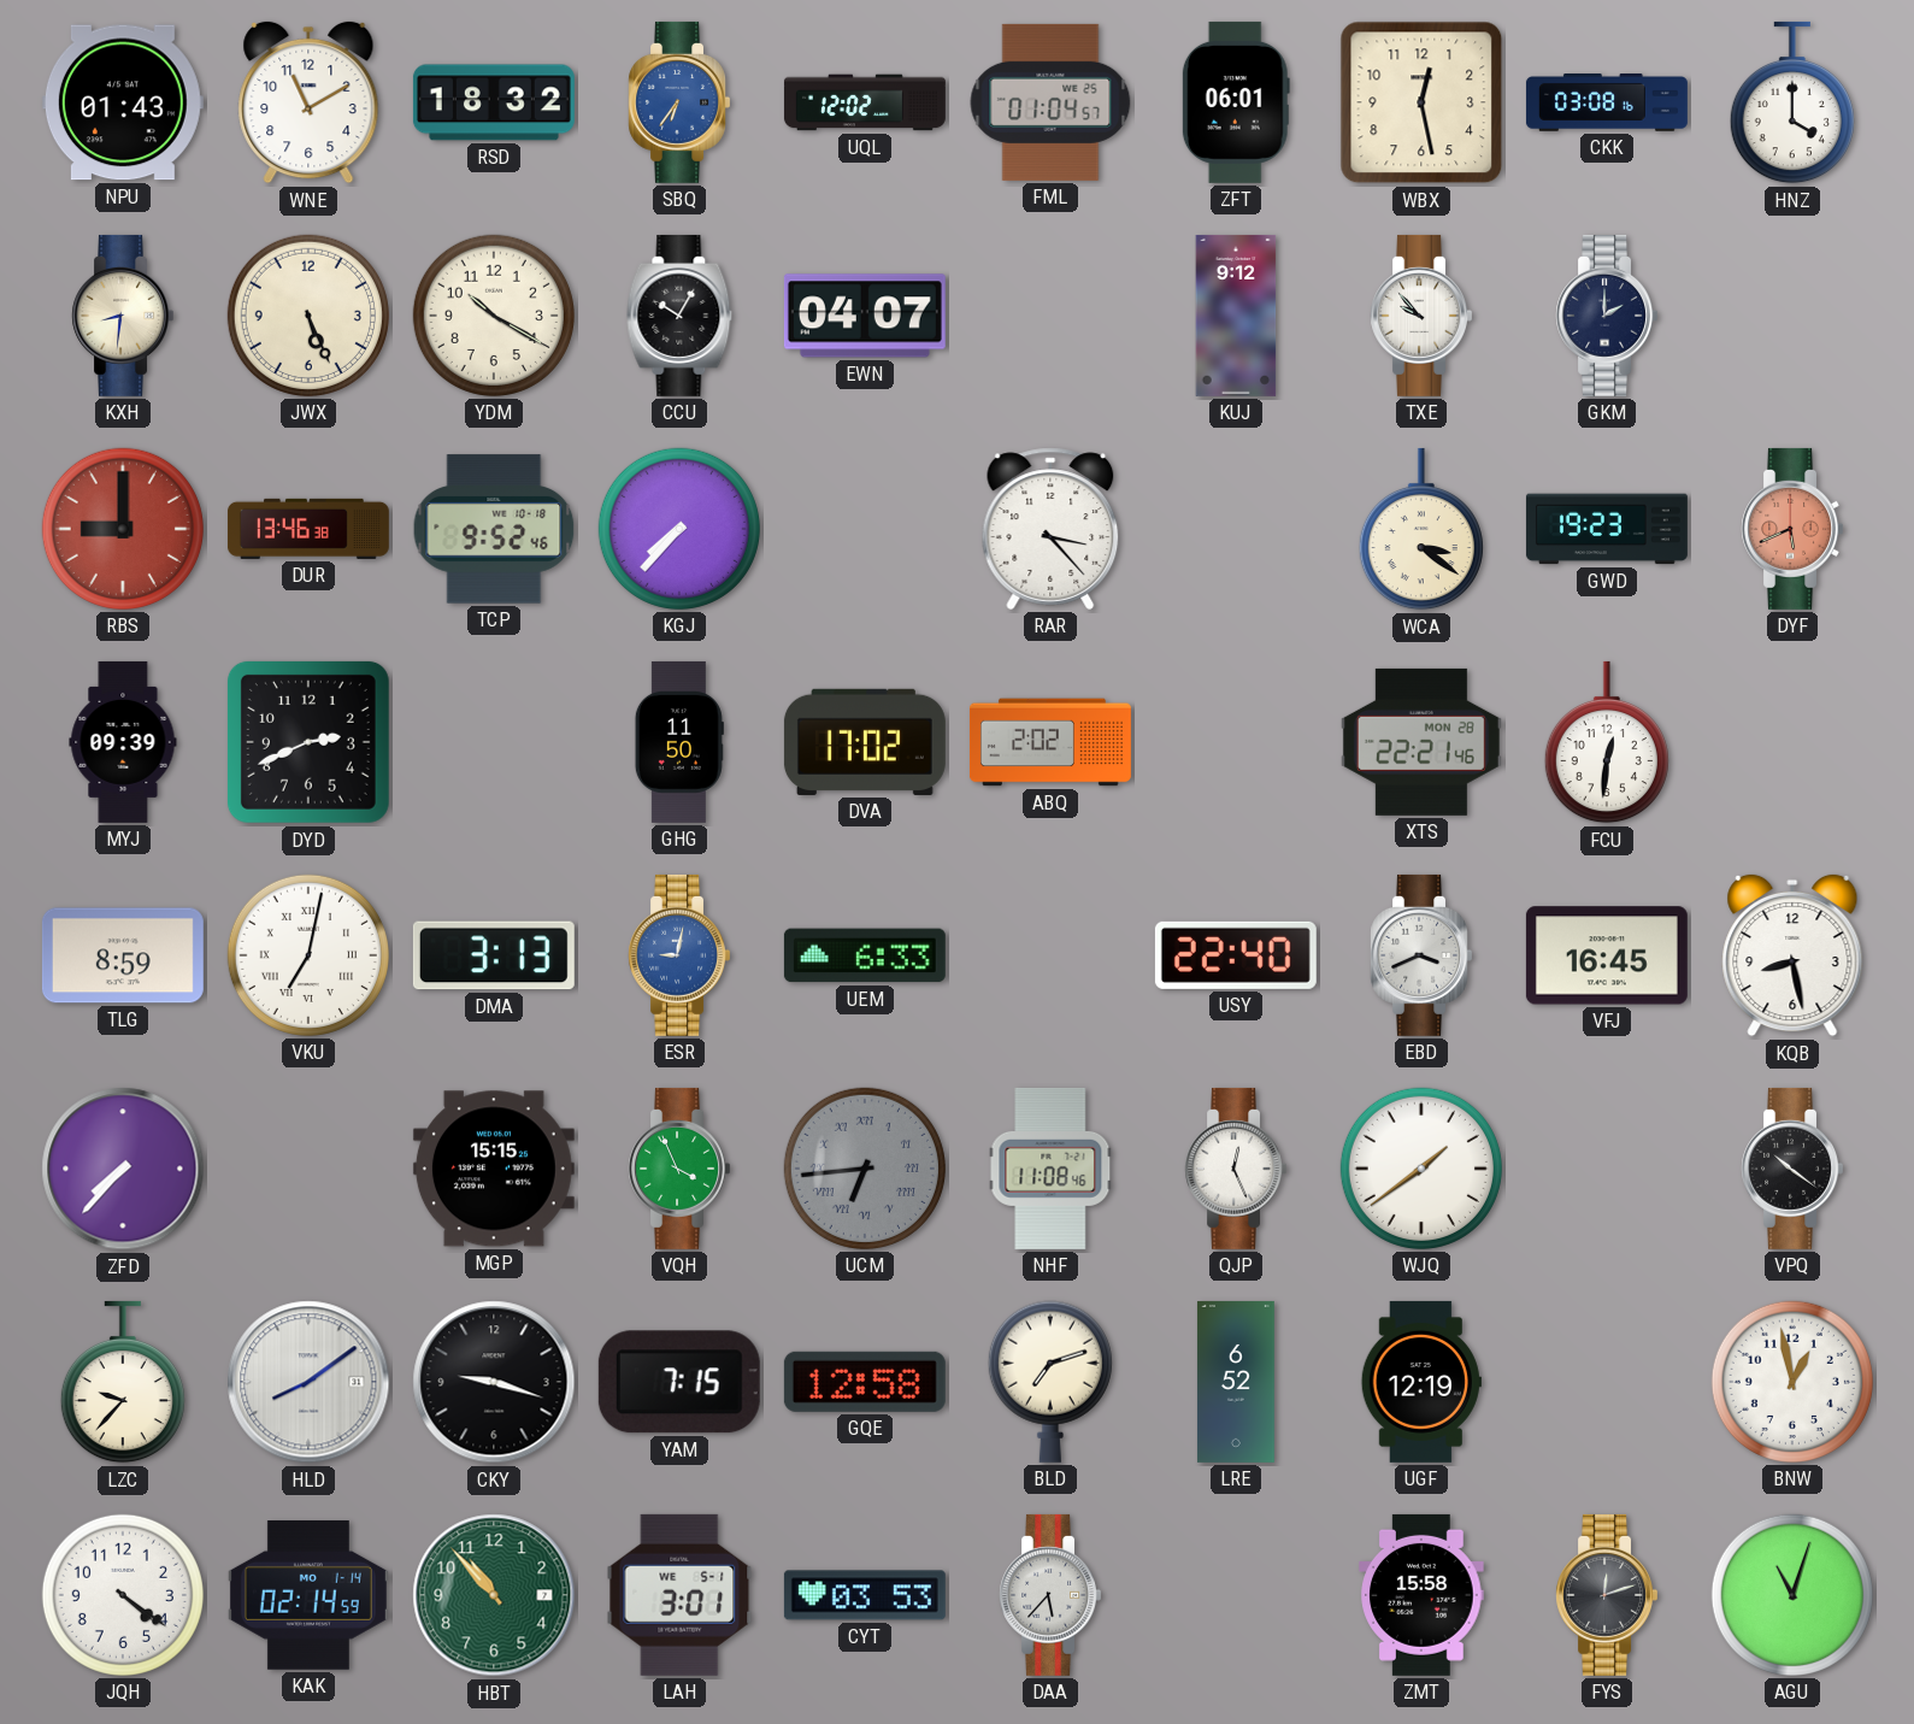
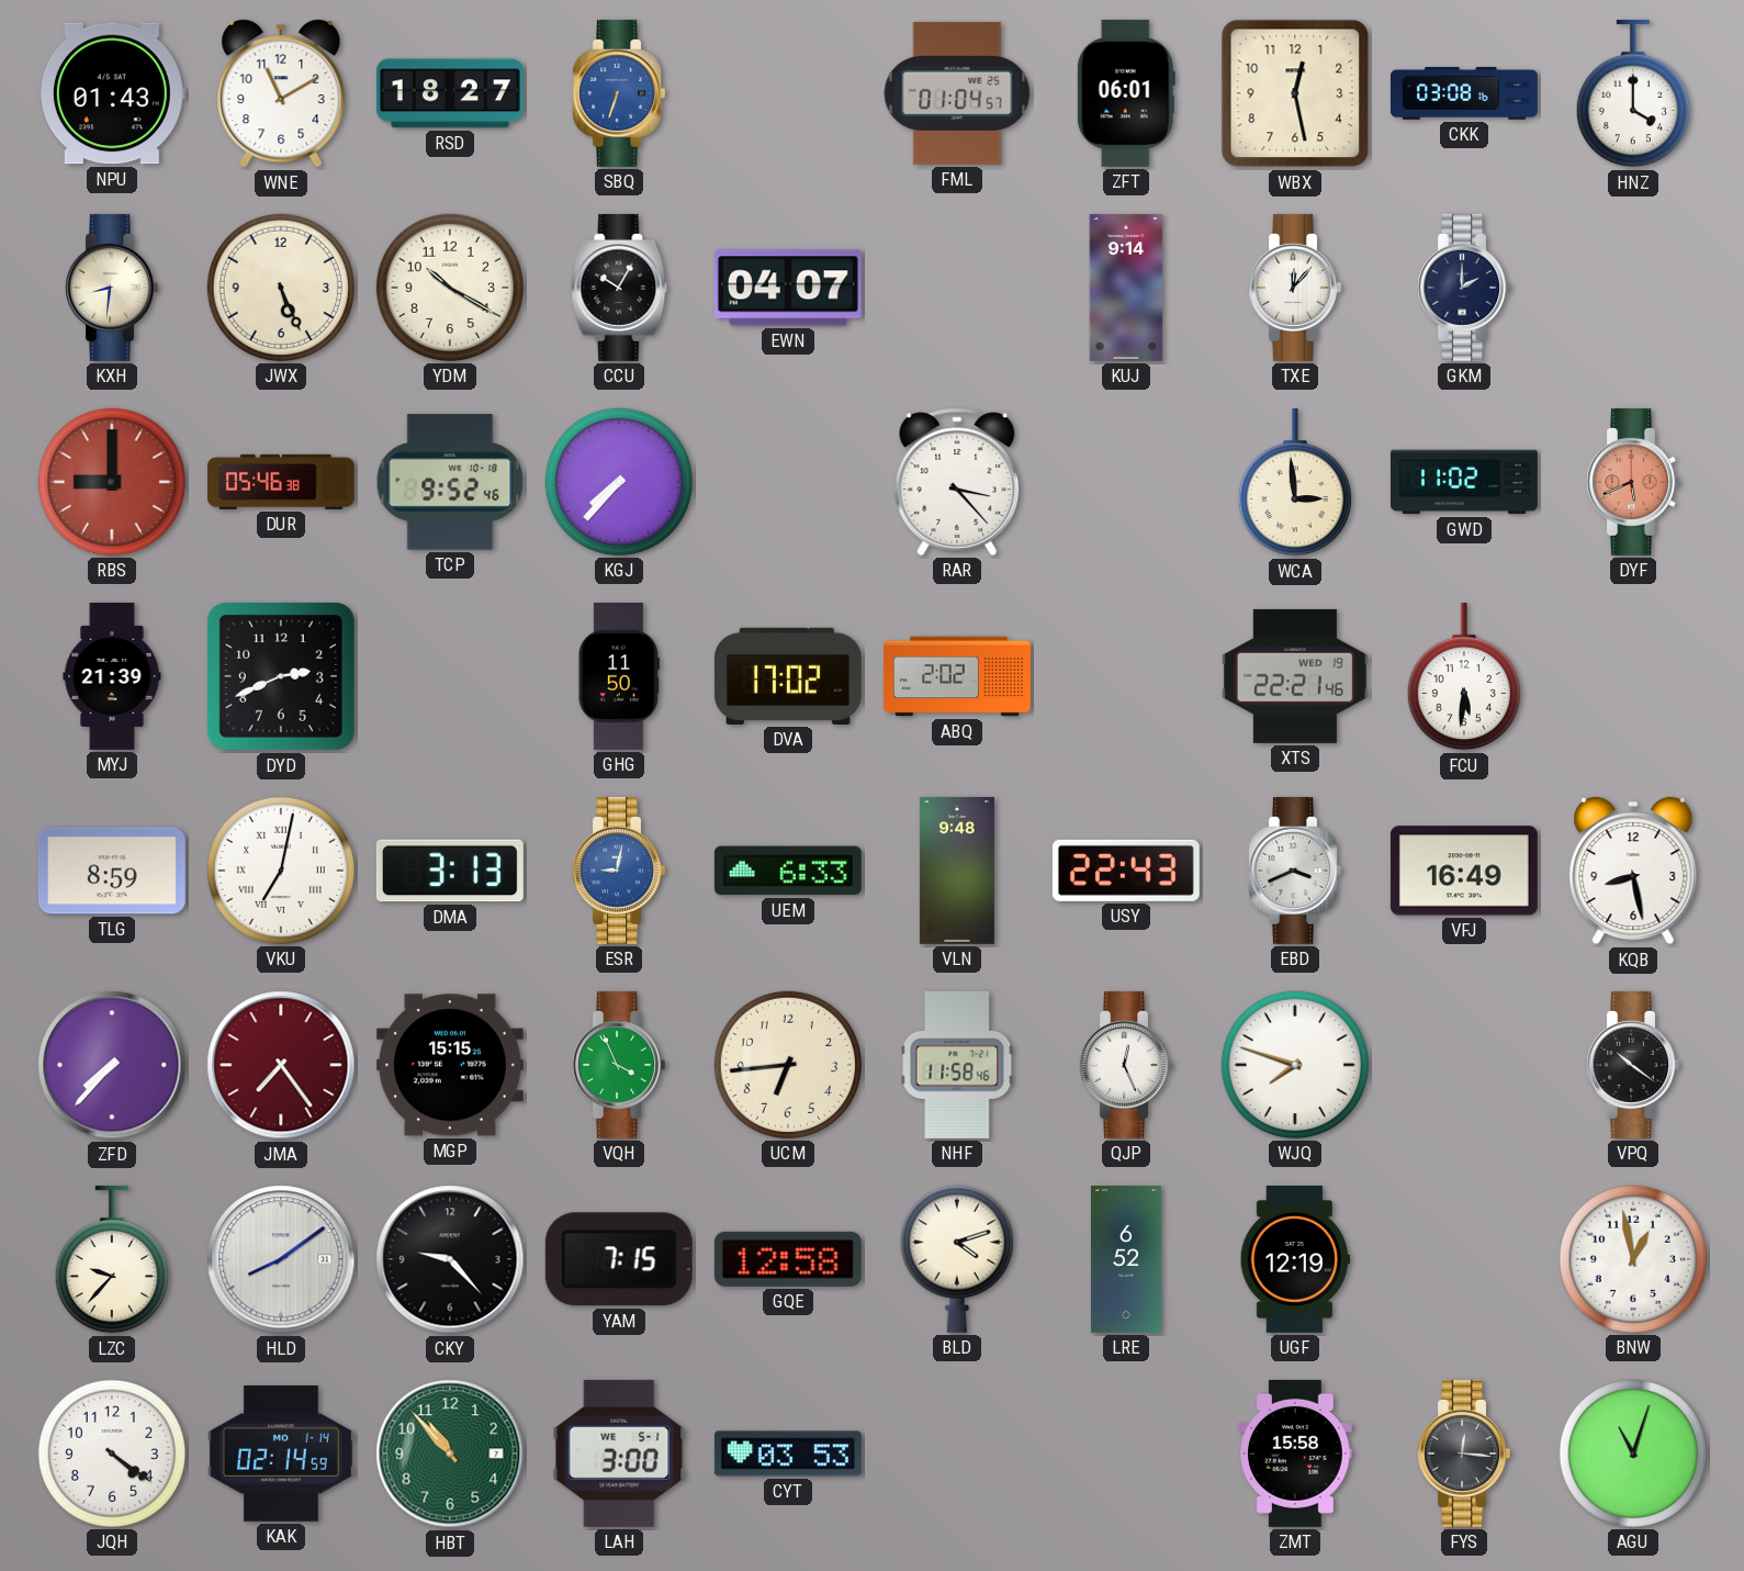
RSD: 18:32 -> 18:27
SBQ: 6:36 -> 6:33
UQL: 12:02 -> none
KUJ: 9:12 -> 9:14
TXE: 9:53 -> 12:07
DUR: 13:46 -> 05:46
WCA: 3:21 -> 2:59
GWD: 19:23 -> 11:02
MYJ: 09:39 -> 21:39
XTS date: MON 28 -> WED 19
FCU: 12:31 -> 5:31
VLN: none -> 9:48
USY: 22:40 -> 22:43
VFJ: 16:45 -> 16:49
JMA: none -> 7:24
UCM dial: grey -> cream
UCM numerals: Roman -> Arabic
NHF: 11:08 -> 11:58
WJQ: 1:39 -> 7:48
CKY: 9:18 -> 9:23
BLD: 7:12 -> 4:12
LAH: 3:01 -> 3:00
DAA: 5:37 -> none
FYS: 12:12 -> 12:16
